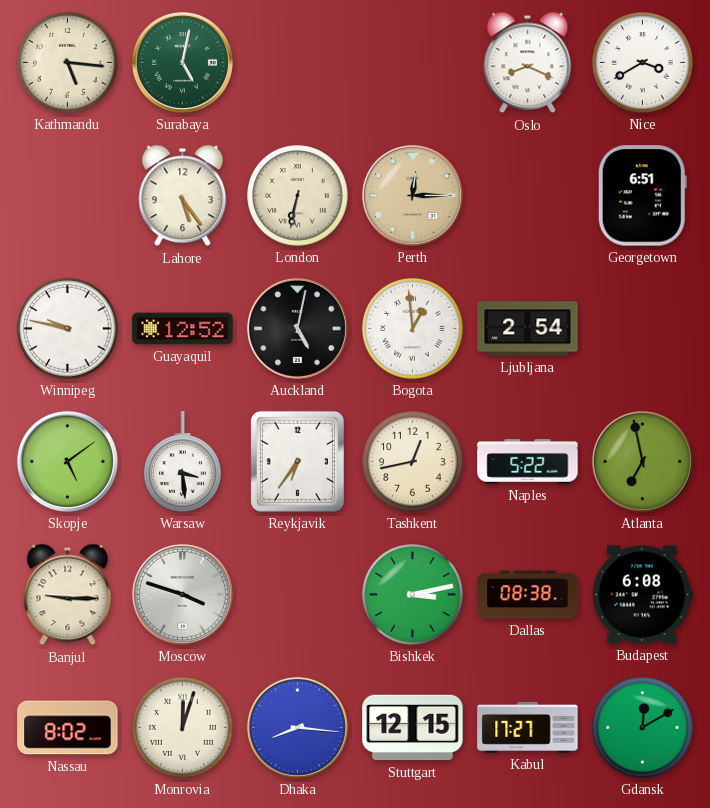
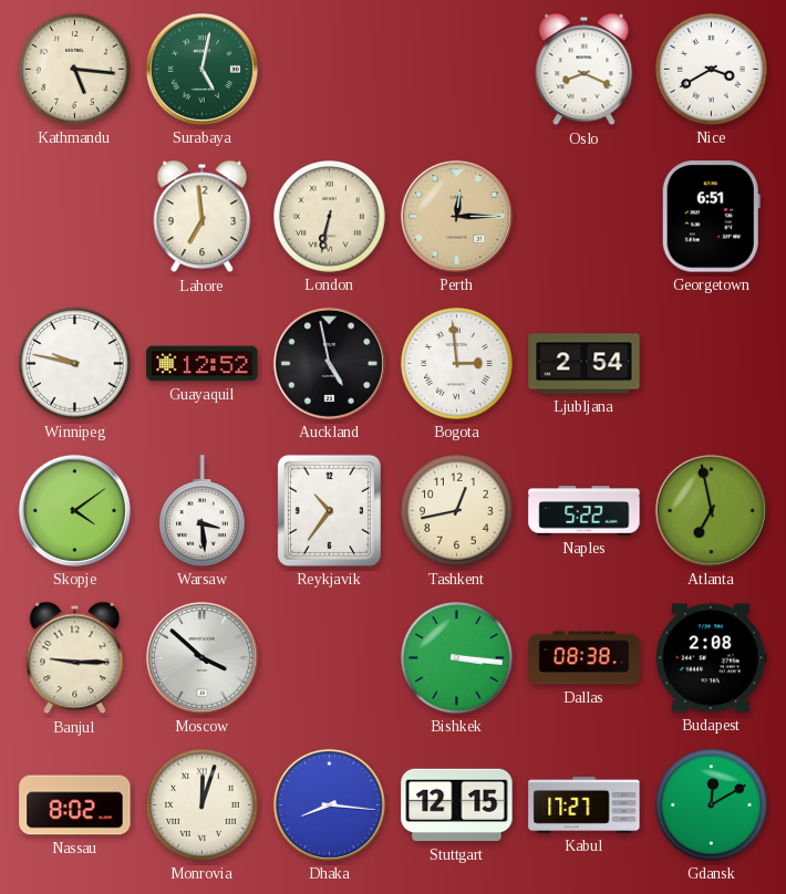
Lahore: 5:24 -> 6:59
Auckland: 5:02 -> 4:58
Bogota: 12:59 -> 2:59
Skopje: 5:09 -> 4:09
Reykjavik: 6:36 -> 10:36
Moscow: 3:48 -> 3:52
Bishkek: 3:13 -> 3:16
Budapest: 6:08 -> 2:08
